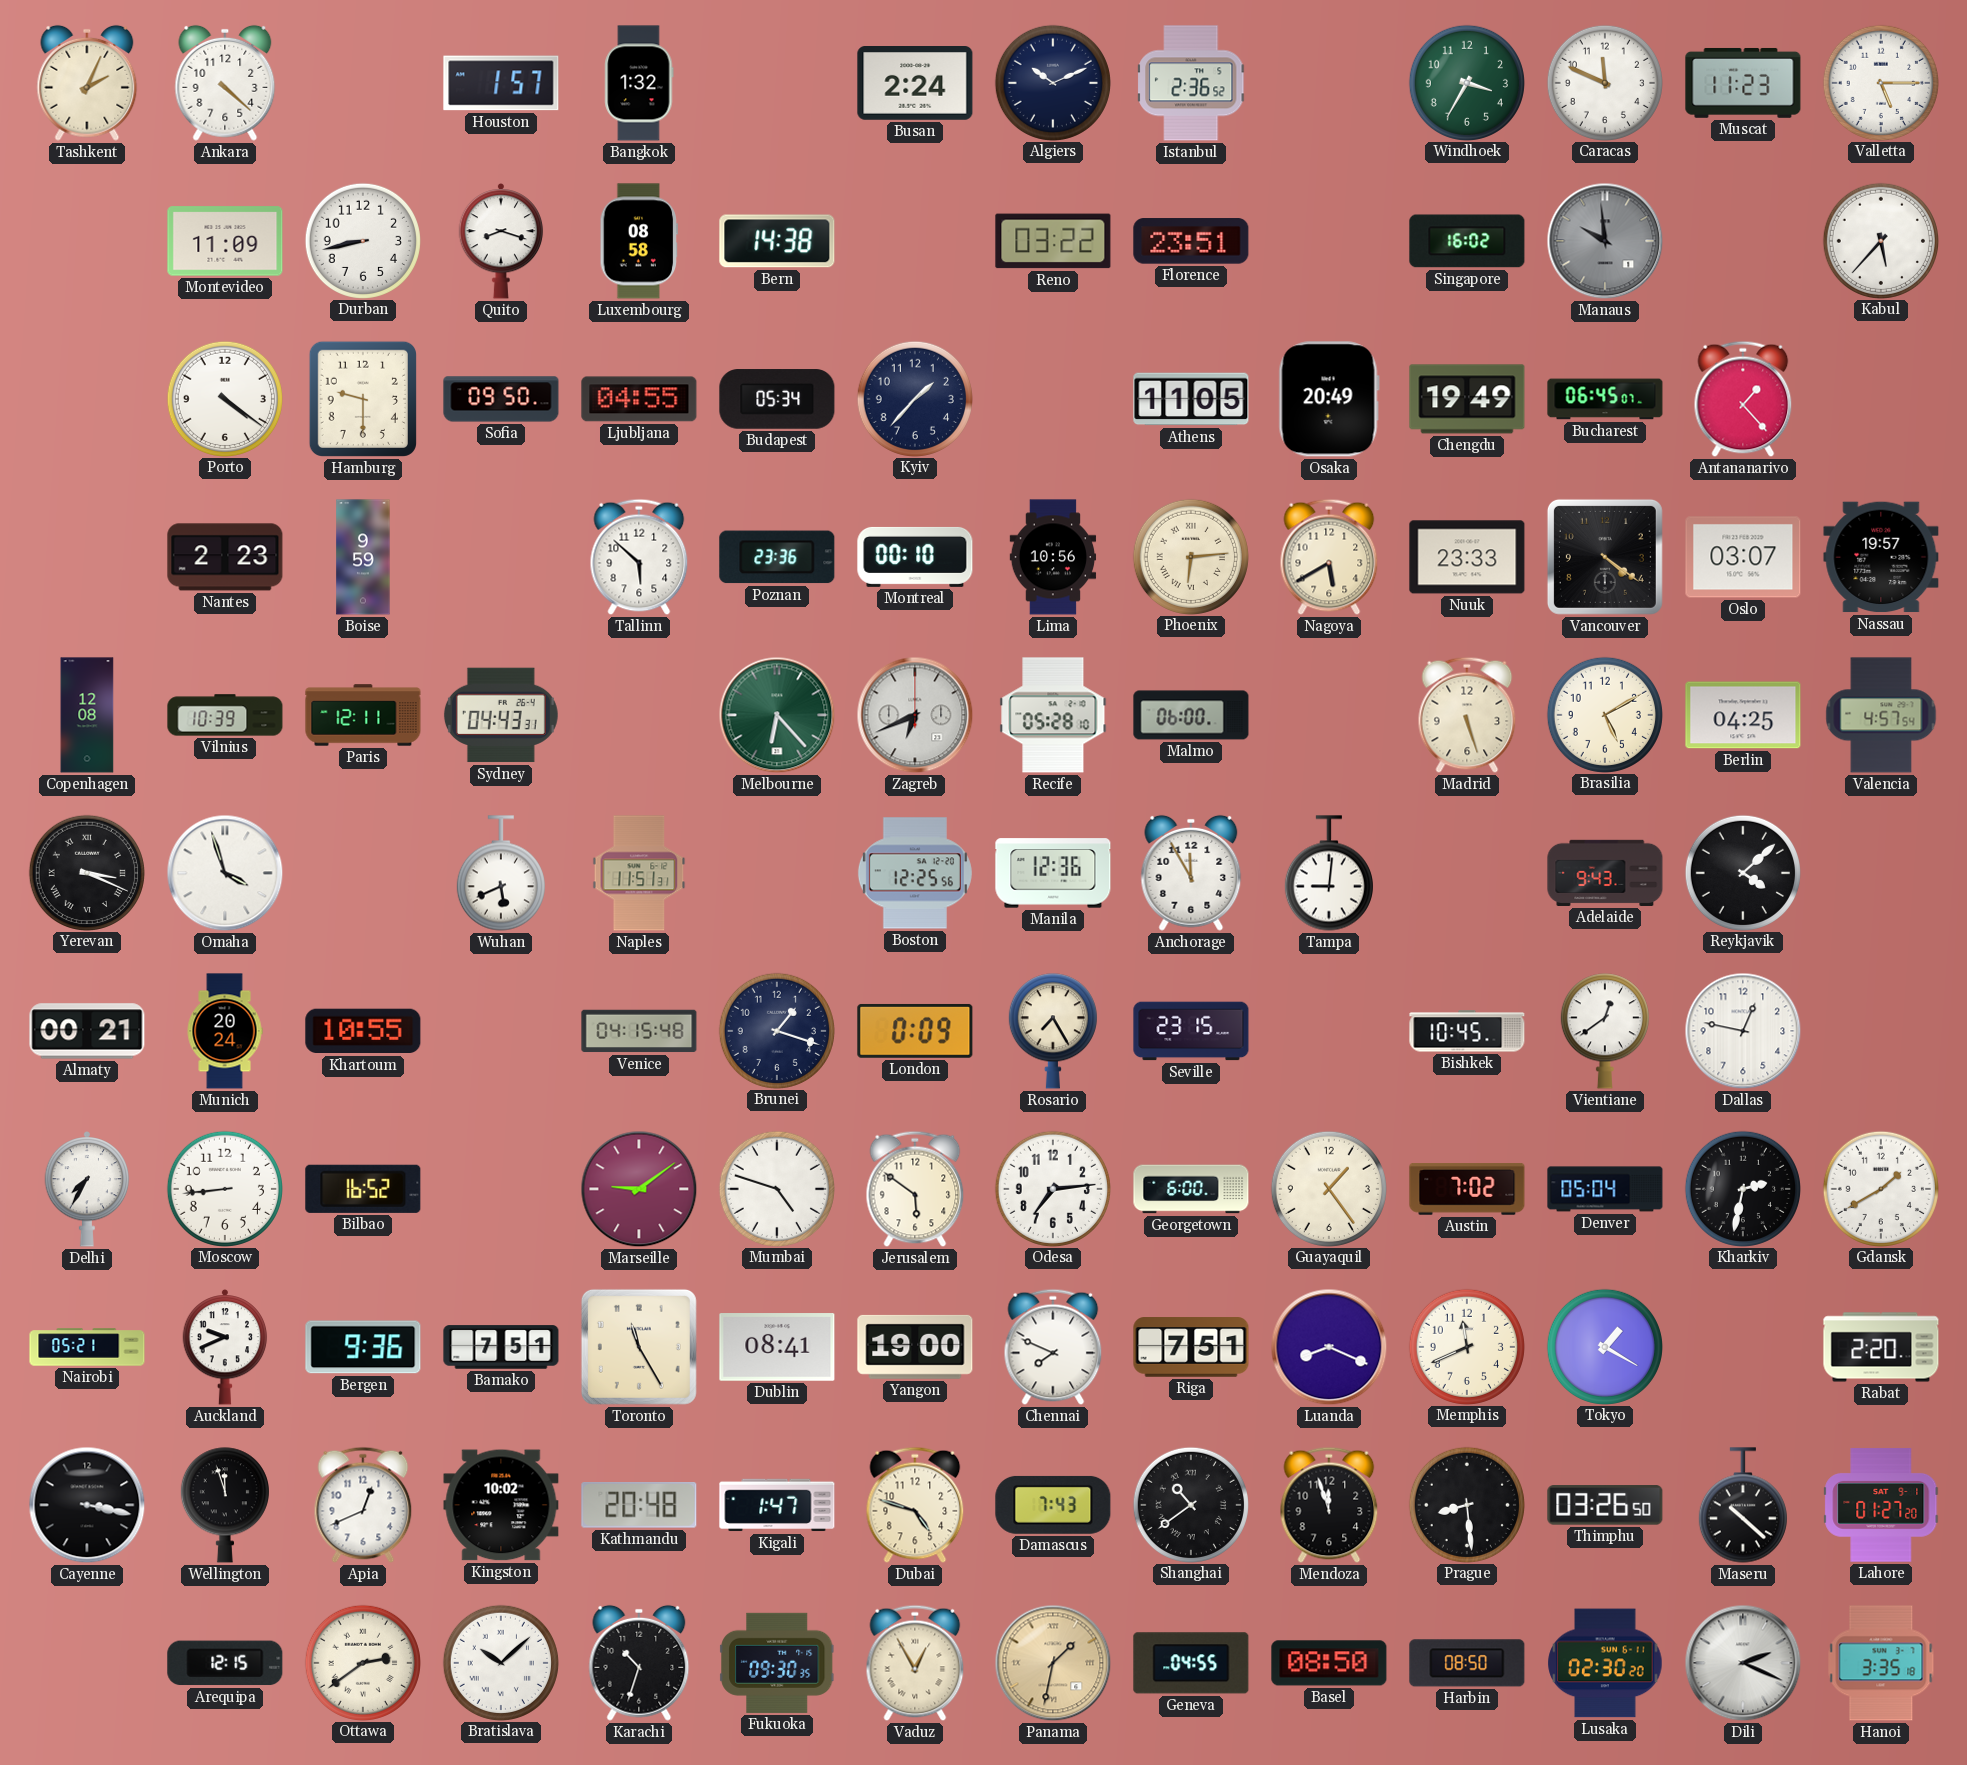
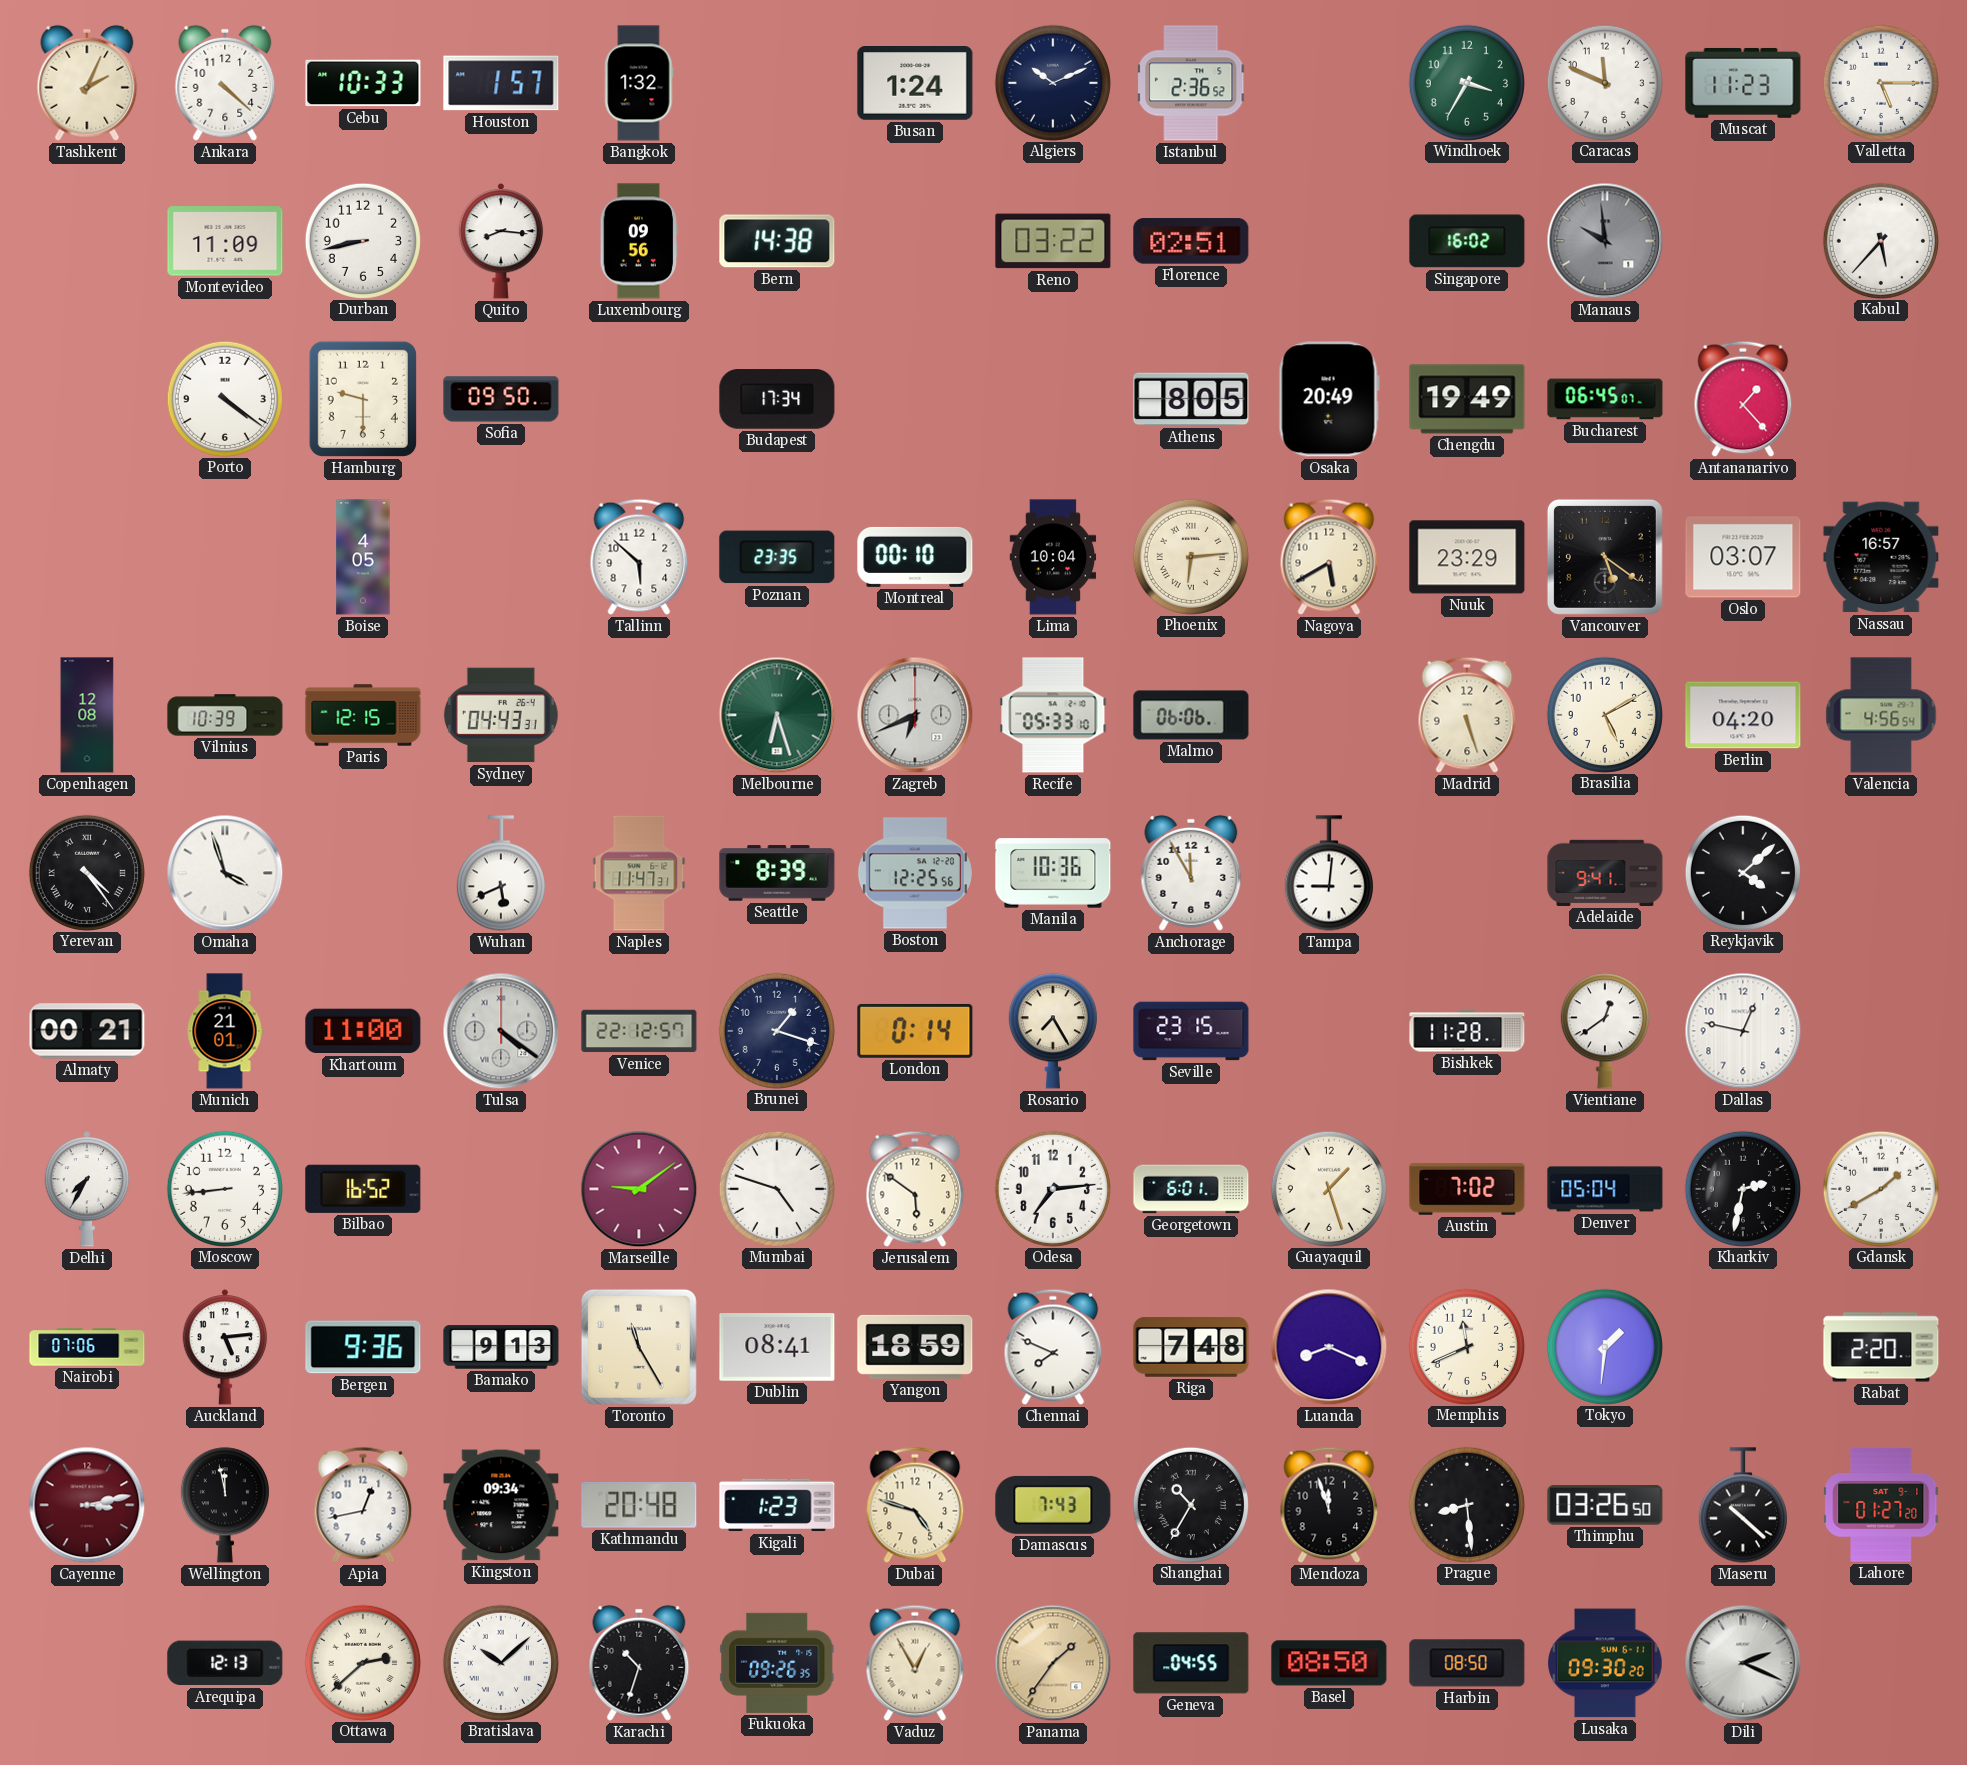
Cebu: none -> 10:33
Busan: 2:24 -> 1:24
Quito: 8:18 -> 8:16
Luxembourg: 08:58 -> 09:56
Florence: 23:51 -> 02:51
Ljubljana: 04:55 -> none
Budapest: 05:34 -> 17:34
Kyiv: 1:37 -> none
Athens: 11:05 -> 8:05
Nantes: 2:23 -> none
Boise: 9:59 -> 4:05
Poznan: 23:36 -> 23:35
Lima: 10:56 -> 10:04
Nuuk: 23:33 -> 23:29
Vancouver: 4:21 -> 5:21
Nassau: 19:57 -> 16:57
Paris: 12:11 -> 12:15
Melbourne: 6:23 -> 6:27
Recife: 05:28 -> 05:33
Malmo: 06:00 -> 06:06
Berlin: 04:25 -> 04:20
Valencia: 4:57 -> 4:56
Yerevan: 3:19 -> 4:24
Naples: 11:51 -> 11:47
Seattle: none -> 8:39
Manila: 12:36 -> 10:36
Adelaide: 9:43 -> 9:41
Munich: 20:24 -> 21:01
Khartoum: 10:55 -> 11:00
Tulsa: none -> 4:21
Venice: 04:15 -> 22:12
London: 0:09 -> 0:14
Bishkek: 10:45 -> 11:28
Georgetown: 6:00 -> 6:01
Guayaquil: 1:24 -> 1:27
Nairobi: 05:21 -> 07:06
Auckland: 9:41 -> 5:14
Bamako: 7:51 -> 9:13
Yangon: 19:00 -> 18:59
Riga: 7:51 -> 7:48
Tokyo: 1:20 -> 1:31
Cayenne: 3:17 -> 3:13
Cayenne dial: black -> burgundy
Wellington: 11:57 -> 11:58
Apia: 12:41 -> 12:43
Kingston: 10:02 -> 09:34
Kigali: 1:47 -> 1:23
Shanghai: 10:39 -> 10:35
Arequipa: 12:15 -> 12:13
Ottawa: 2:39 -> 2:38
Fukuoka: 09:30 -> 09:26
Panama: 1:32 -> 1:36
Lusaka: 02:30 -> 09:30
Hanoi: 3:35 -> none
